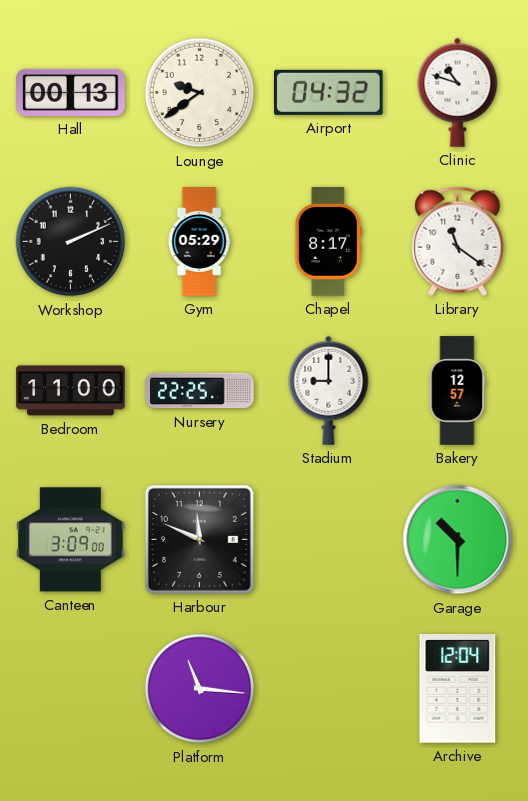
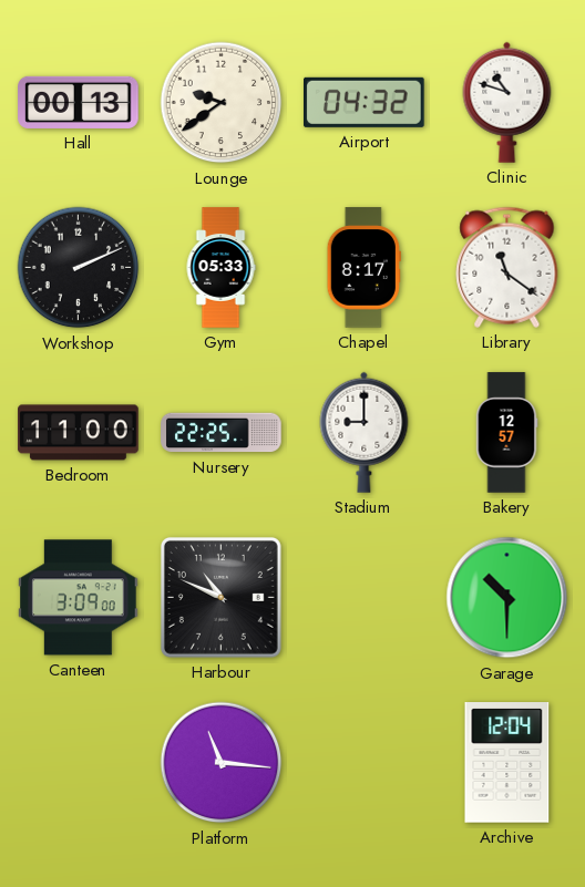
Gym: 05:29 -> 05:33
Harbour: 11:49 -> 10:49
